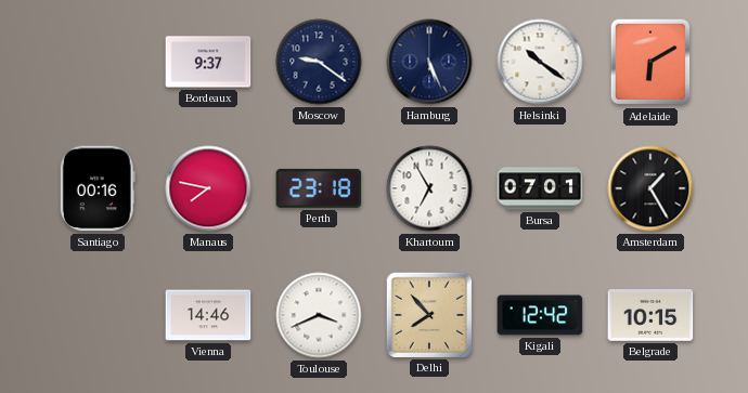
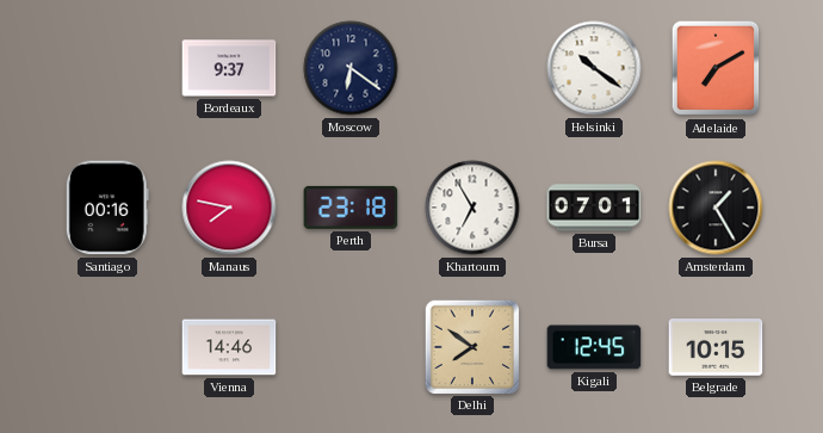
Moscow: 9:21 -> 6:21
Hamburg: 5:26 -> none
Adelaide: 6:10 -> 7:10
Toulouse: 3:41 -> none
Delhi: 7:53 -> 7:51
Kigali: 12:42 -> 12:45
